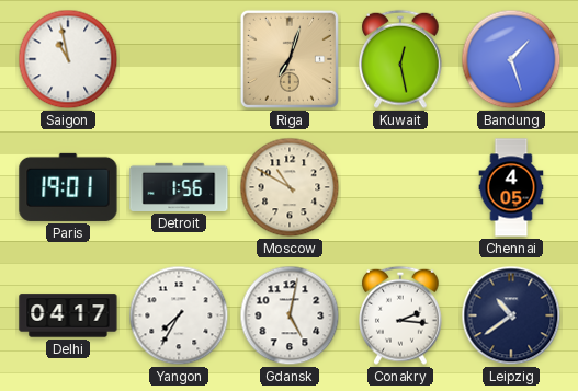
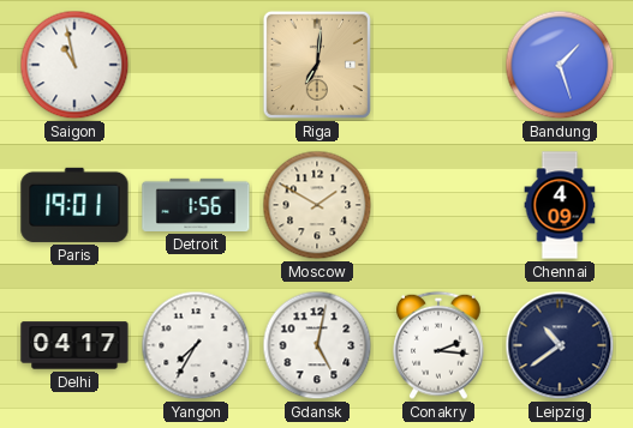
Riga: 7:03 -> 7:01
Kuwait: 12:28 -> none
Moscow: 10:50 -> 1:50
Chennai: 4:05 -> 4:09
